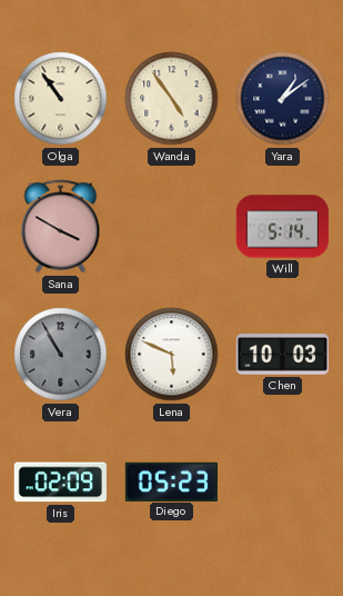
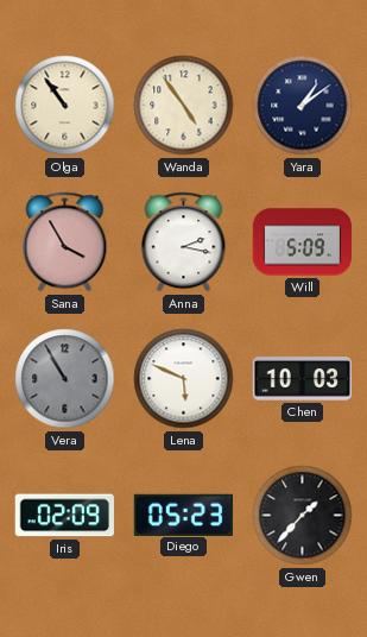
Sana: 3:50 -> 3:55
Anna: none -> 2:17
Will: 5:14 -> 5:09
Gwen: none -> 1:37
